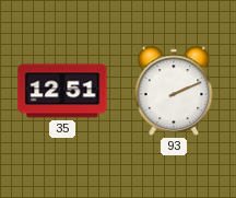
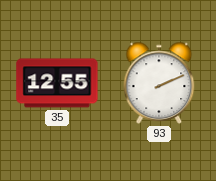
35: 12:51 -> 12:55
